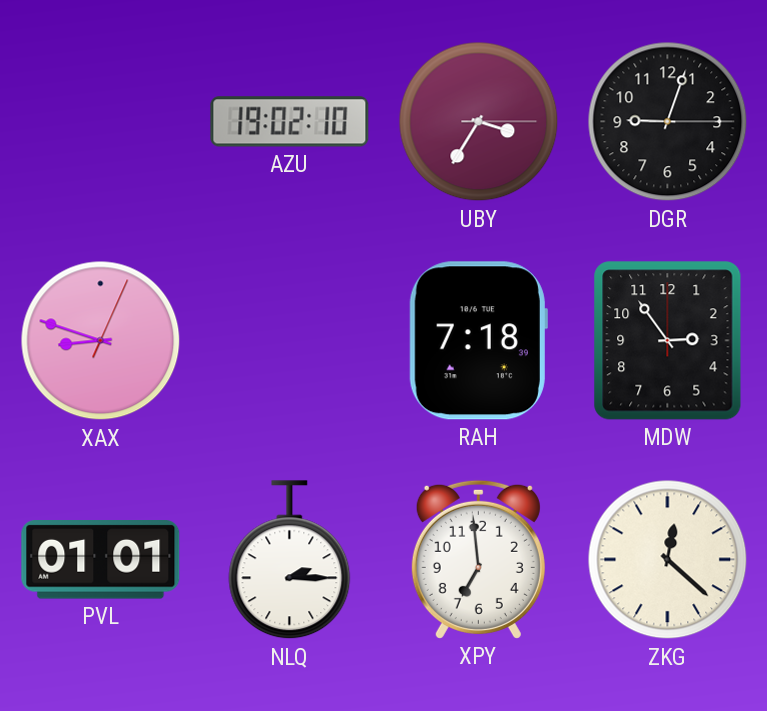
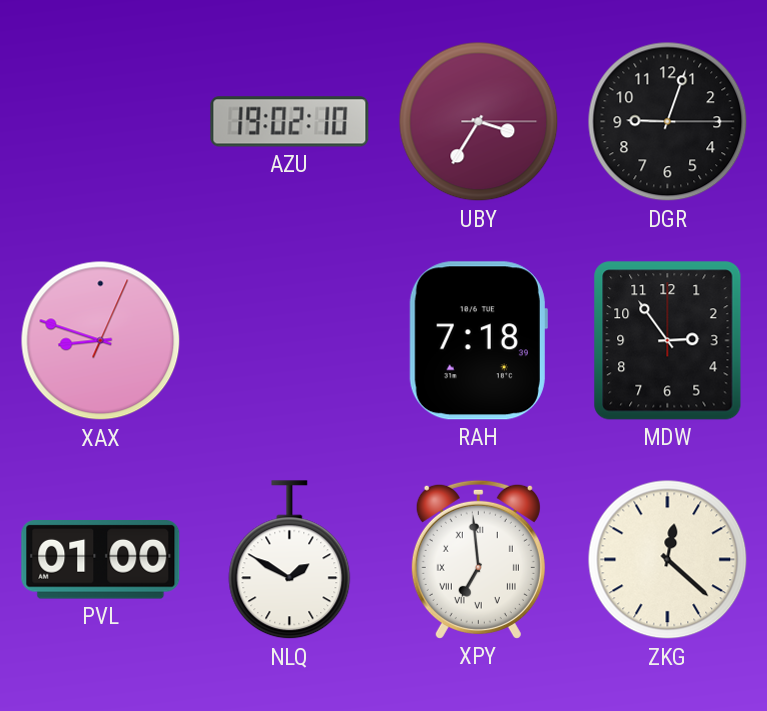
PVL: 01:01 -> 01:00
NLQ: 2:15 -> 1:50
XPY numerals: Arabic -> Roman
